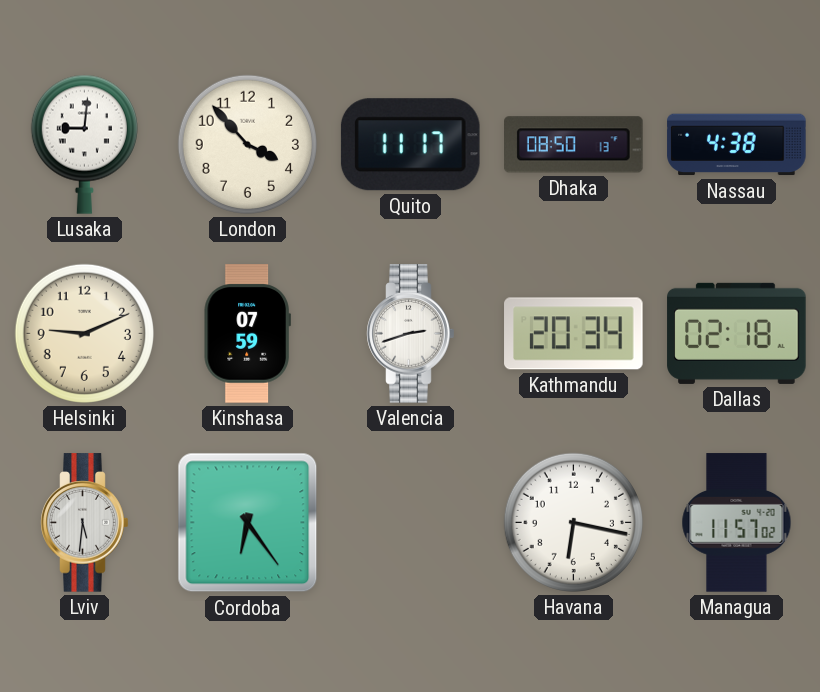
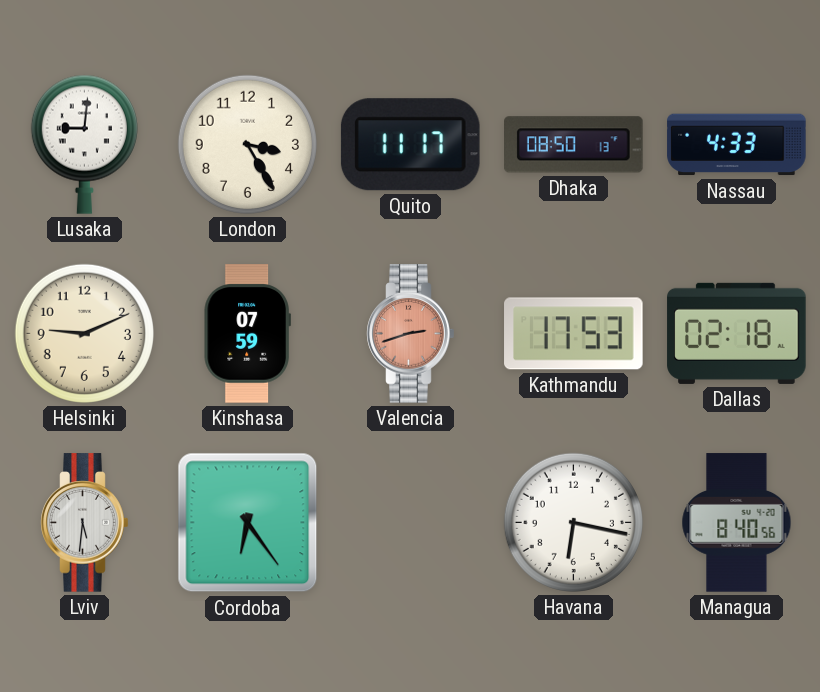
London: 3:53 -> 3:25
Nassau: 4:38 -> 4:33
Valencia dial: white -> salmon
Kathmandu: 20:34 -> 17:53
Managua: 11:57 -> 8:40
